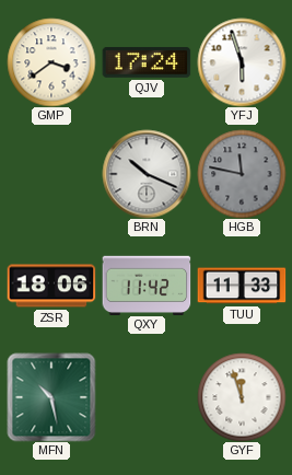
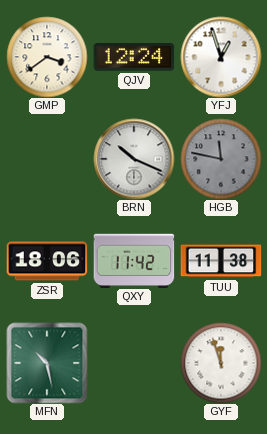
QJV: 17:24 -> 12:24
YFJ: 5:57 -> 12:57
TUU: 11:33 -> 11:38
